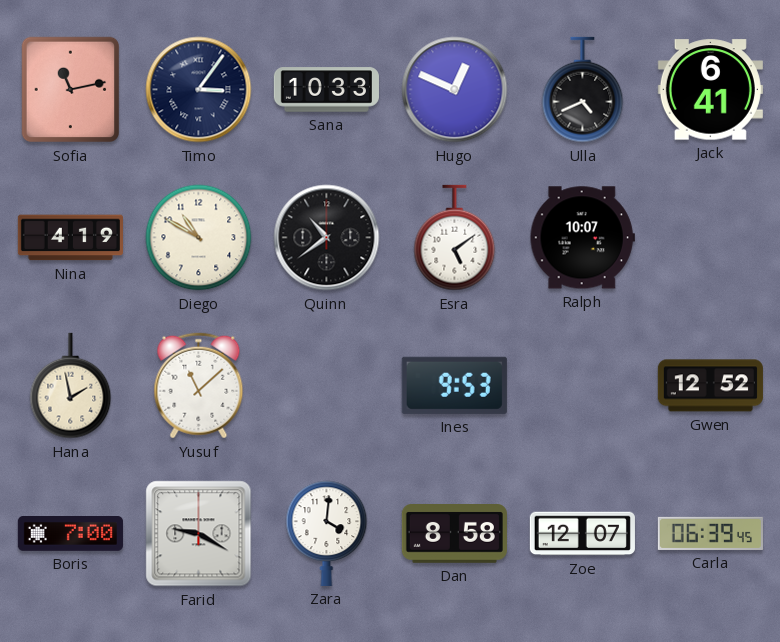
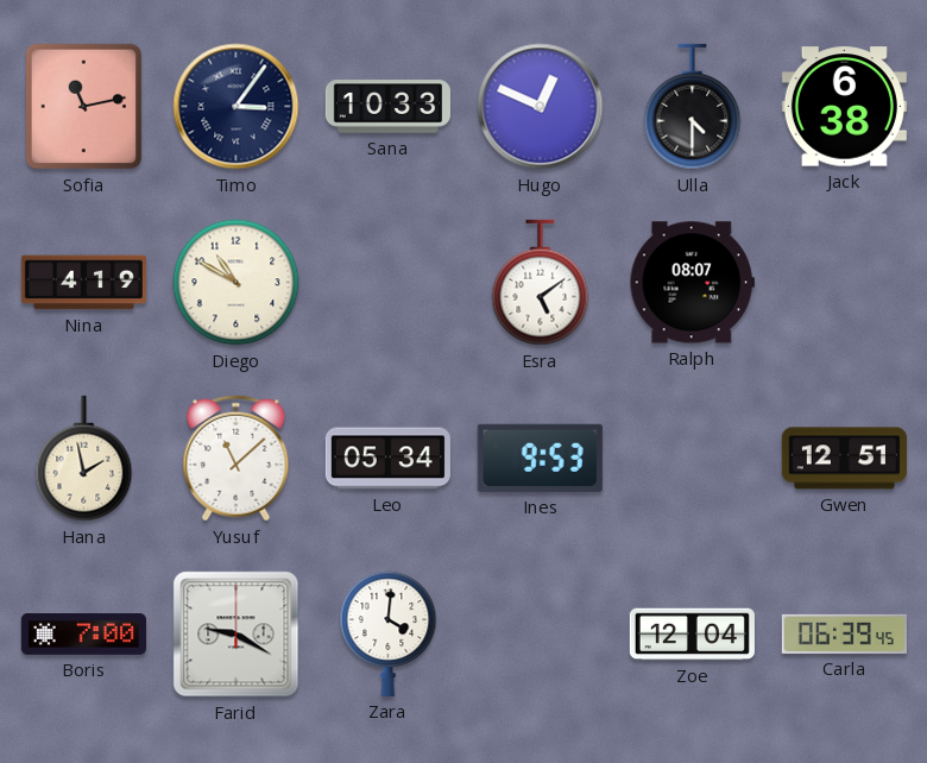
Ulla: 4:41 -> 4:30
Jack: 6:41 -> 6:38
Quinn: 10:39 -> none
Ralph: 10:07 -> 08:07
Leo: none -> 05:34
Gwen: 12:52 -> 12:51
Dan: 8:58 -> none
Zoe: 12:07 -> 12:04
